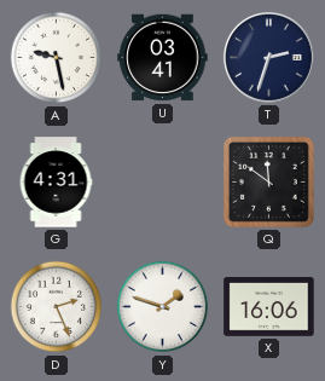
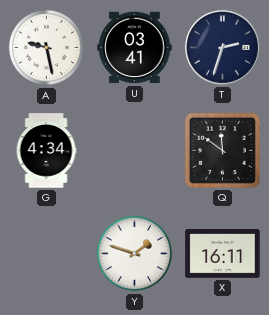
G: 4:31 -> 4:34
D: 2:26 -> none
X: 16:06 -> 16:11
